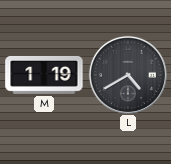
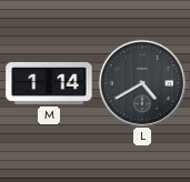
M: 1:19 -> 1:14
